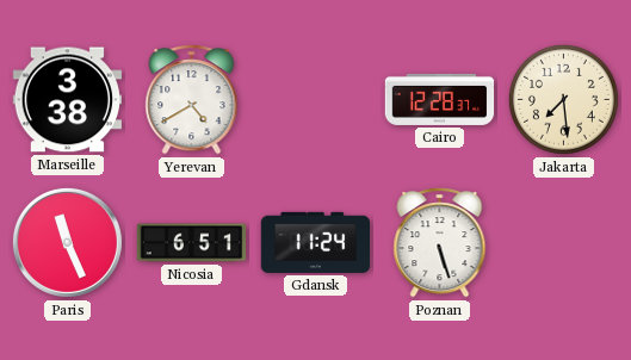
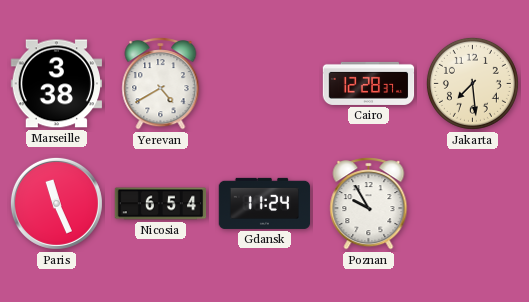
Nicosia: 6:51 -> 6:54
Poznan: 5:27 -> 9:55
